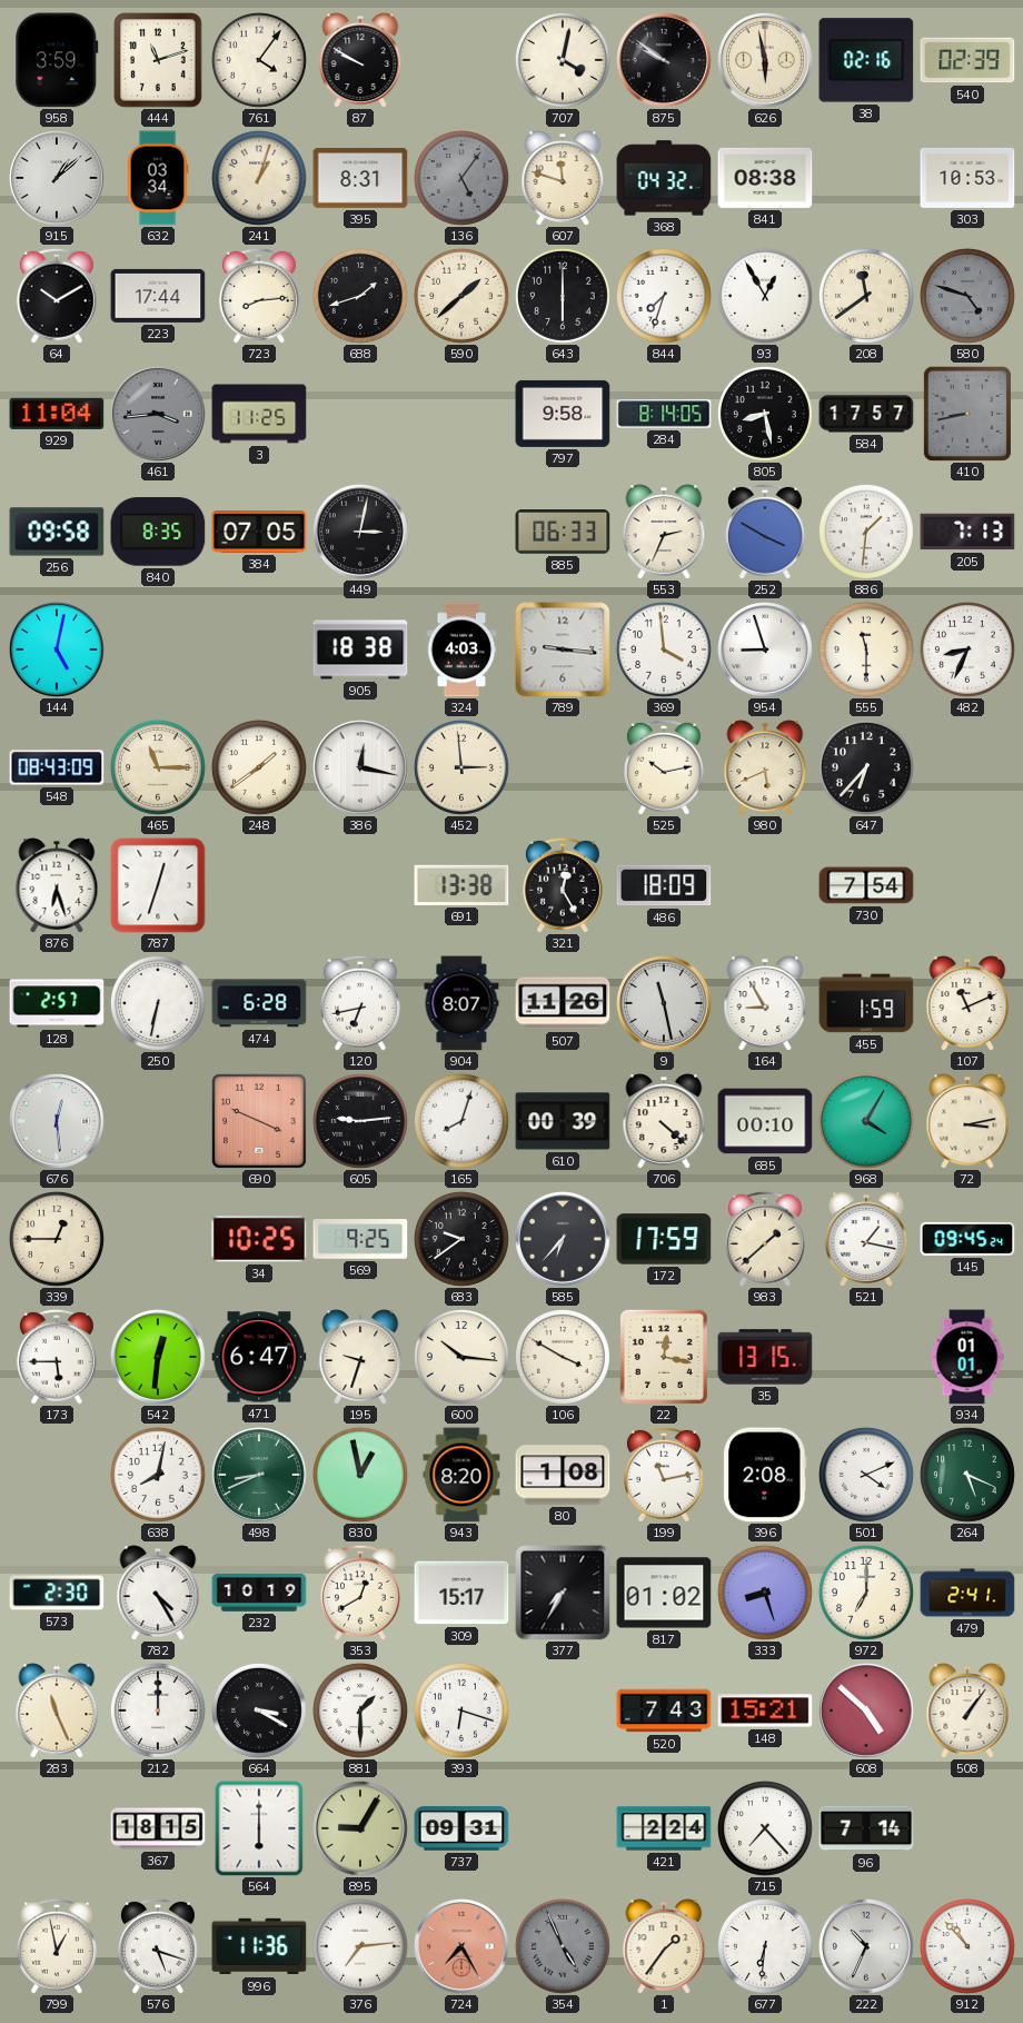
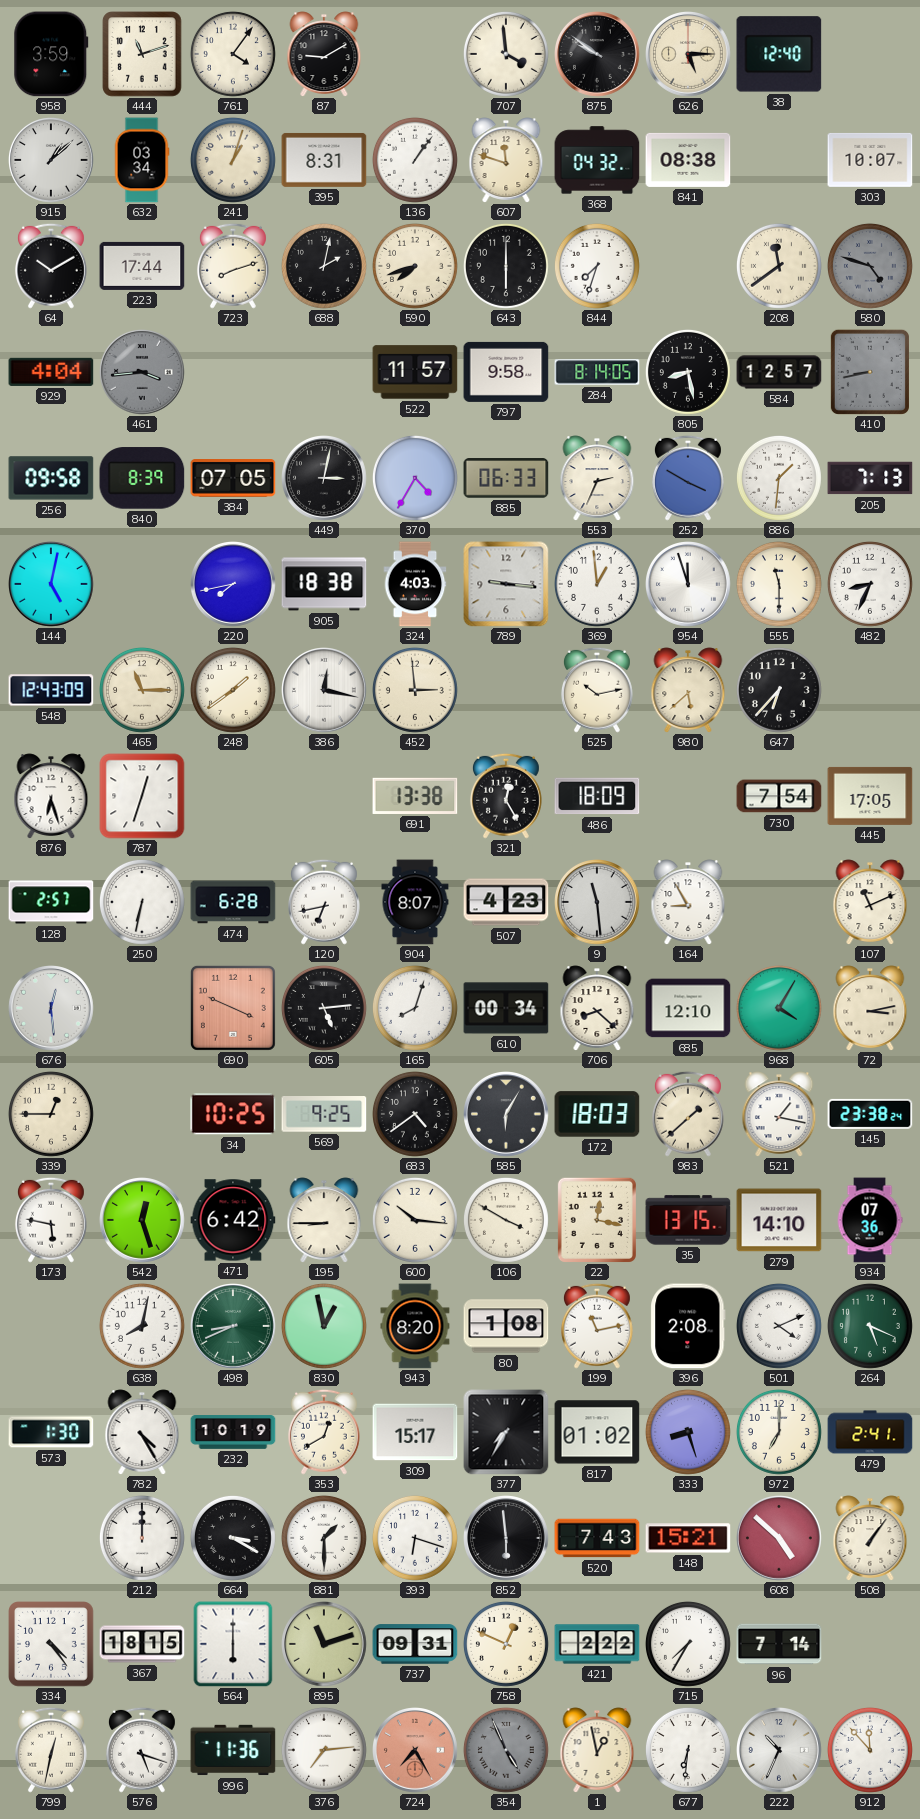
87: 9:50 -> 9:10
707: 4:02 -> 3:59
626: 5:58 -> 5:15
38: 02:16 -> 12:40
540: 02:39 -> none
136: 5:06 -> 1:06
136 dial: grey -> white
303: 10:53 -> 10:07
723: 8:14 -> 8:12
688: 1:42 -> 2:02
590: 1:38 -> 7:42
93: 12:55 -> none
929: 11:04 -> 4:04
3: 11:25 -> none
522: none -> 11:57
584: 17:57 -> 12:57
840: 8:35 -> 8:39
370: none -> 4:35
220: none -> 7:43
369: 3:59 -> 12:59
954: 8:57 -> 11:57
548: 08:43 -> 12:43
980: 5:41 -> 5:38
445: none -> 17:05
507: 11:26 -> 4:23
9: 11:28 -> 11:29
455: 1:59 -> none
605: 9:14 -> 5:14
610: 00:39 -> 00:34
706: 4:22 -> 8:22
685: 00:10 -> 12:10
683: 9:39 -> 4:39
585: 6:37 -> 6:05
172: 17:59 -> 18:03
145: 09:45 -> 23:38
173: 5:45 -> 5:47
542: 12:31 -> 12:27
471: 6:47 -> 6:42
195: 9:33 -> 8:45
279: none -> 14:10
934: 01:01 -> 07:36
573: 2:30 -> 1:30
283: 11:26 -> none
852: none -> 5:59
334: none -> 4:24
895: 9:05 -> 11:12
758: none -> 12:49
421: 2:24 -> 2:22
715: 7:23 -> 7:35
799: 12:58 -> 12:32
1: 1:36 -> 12:58
912: 10:53 -> 11:53
